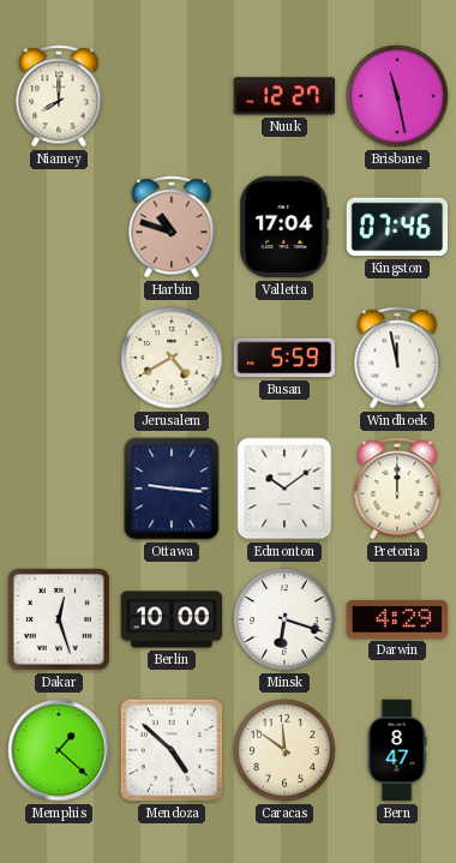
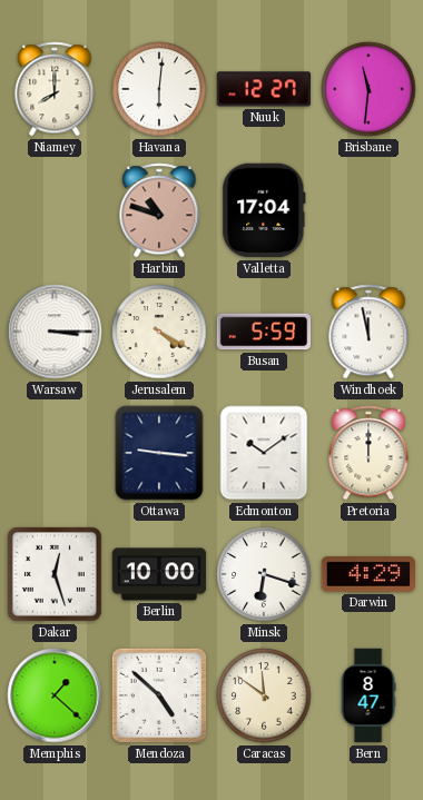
Havana: none -> 6:01
Brisbane: 11:28 -> 11:31
Kingston: 07:46 -> none
Warsaw: none -> 3:15
Jerusalem: 4:40 -> 4:20
